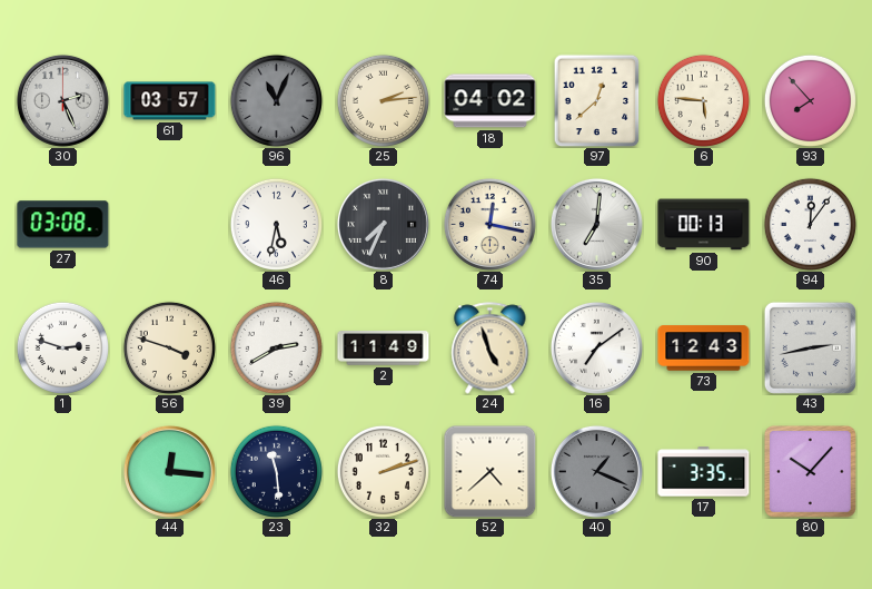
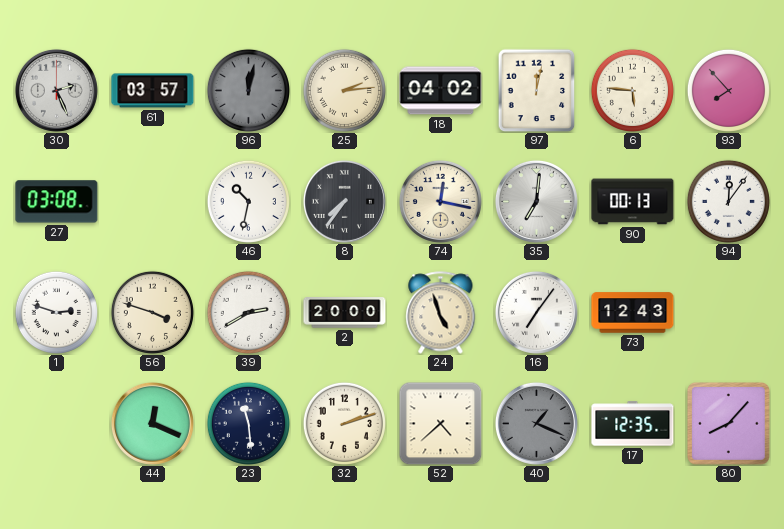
96: 11:04 -> 12:02
97: 12:38 -> 12:02
46: 5:32 -> 10:32
8: 7:34 -> 7:36
2: 11:49 -> 20:00
16: 7:09 -> 7:06
43: 2:43 -> none
44: 12:16 -> 12:19
17: 3:35 -> 12:35
80: 10:07 -> 8:07
